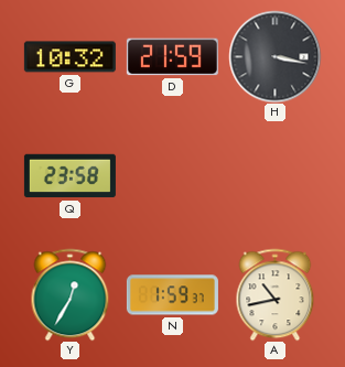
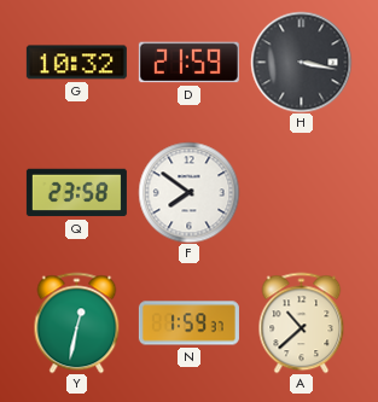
F: none -> 7:51
Y: 12:35 -> 12:32
A: 10:43 -> 10:38
